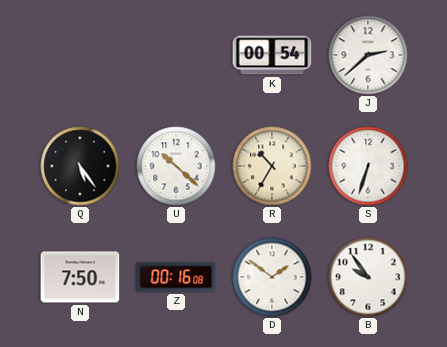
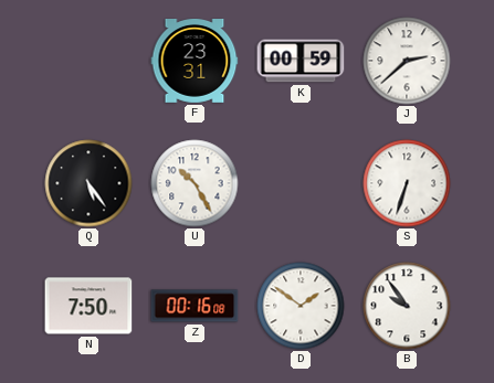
F: none -> 23:31
K: 00:54 -> 00:59
U: 10:22 -> 10:25
R: 10:35 -> none
